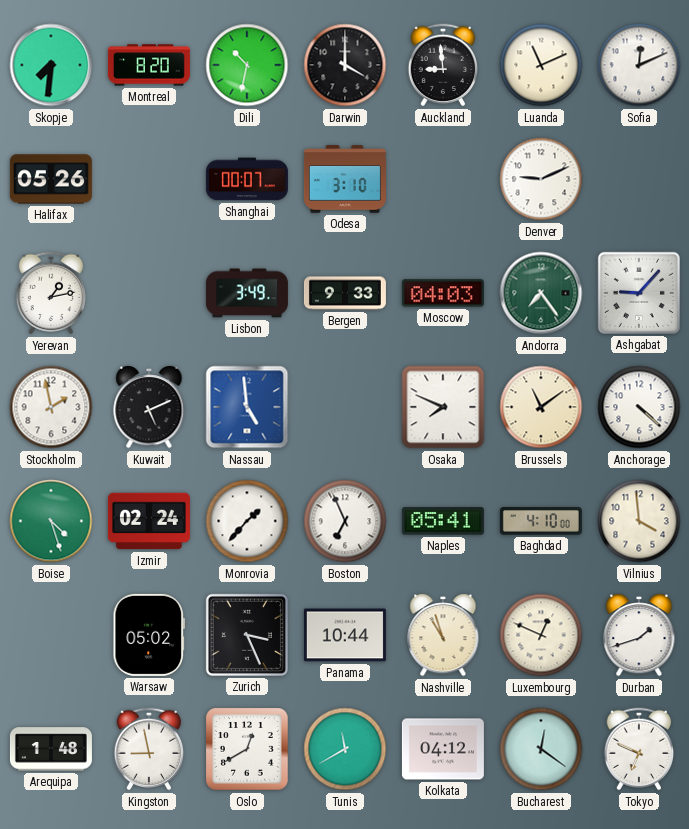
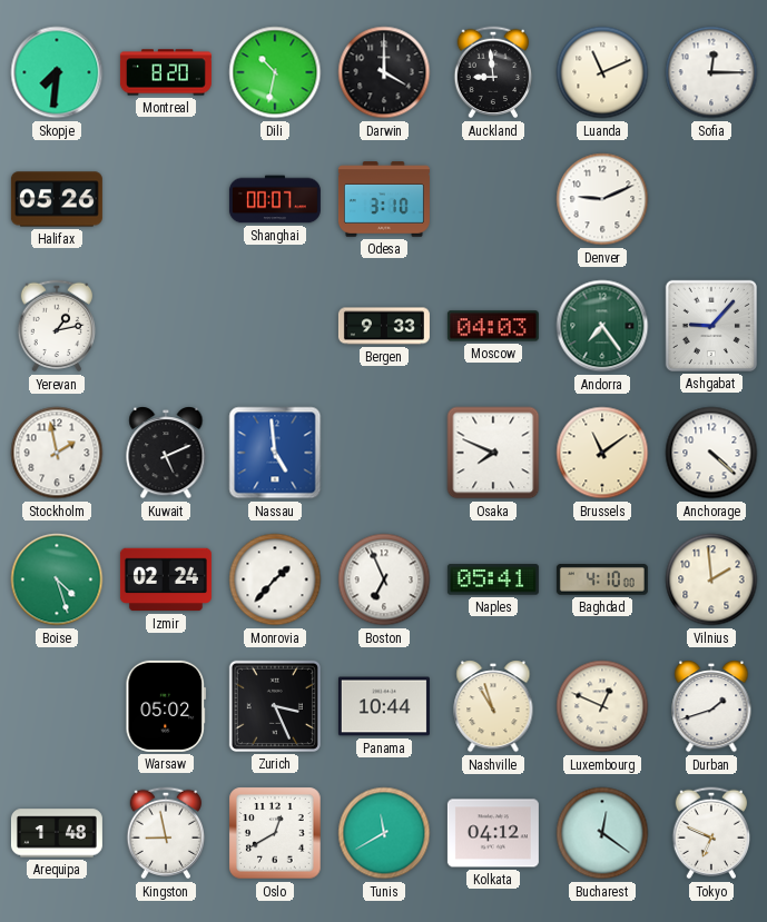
Sofia: 12:11 -> 12:15
Lisbon: 3:49 -> none
Vilnius: 3:59 -> 1:59
